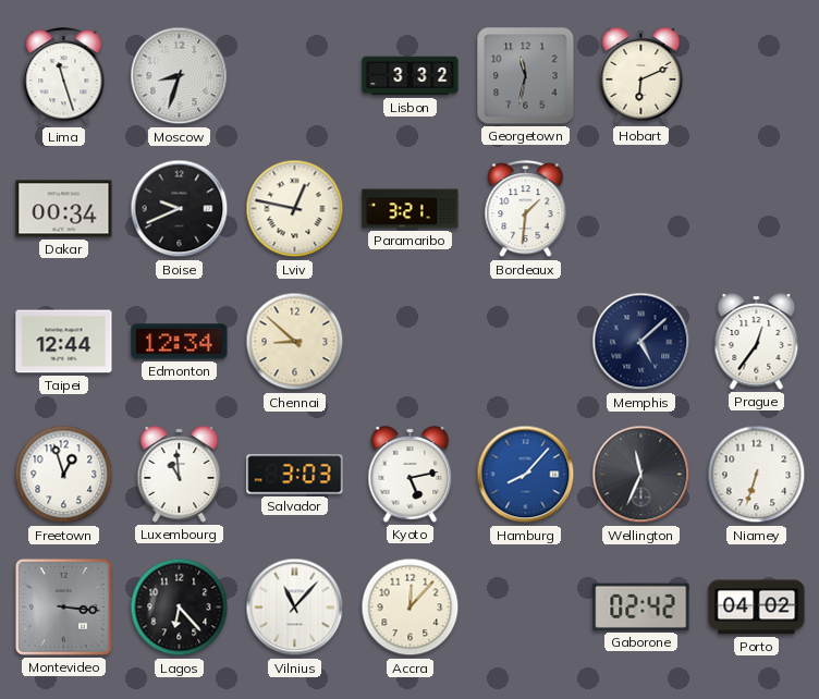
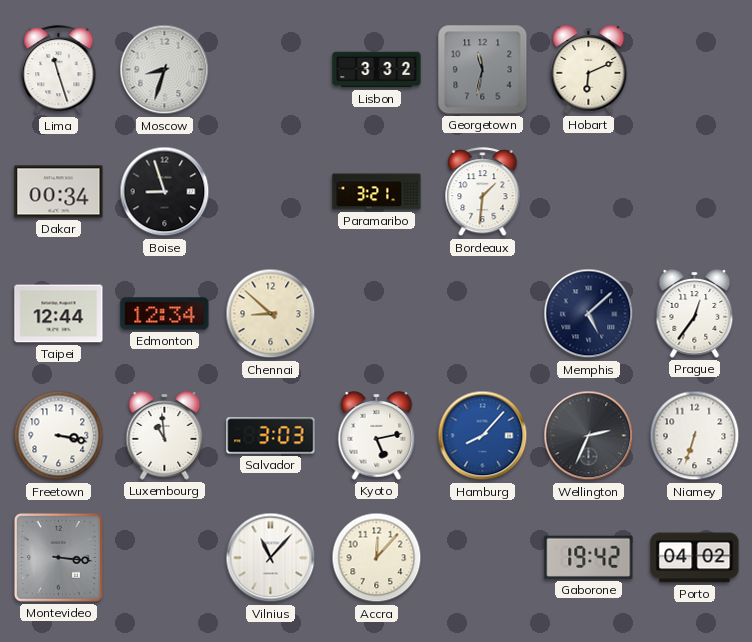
Boise: 9:41 -> 8:57
Lviv: 12:47 -> none
Freetown: 12:57 -> 3:17
Wellington: 11:34 -> 2:34
Lagos: 6:23 -> none
Gaborone: 02:42 -> 19:42
